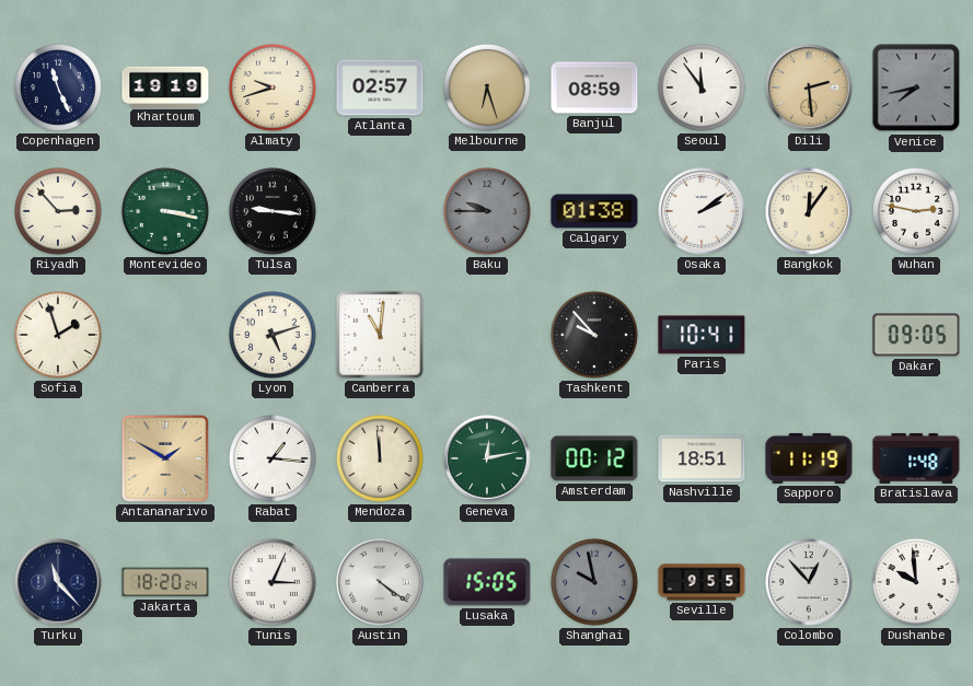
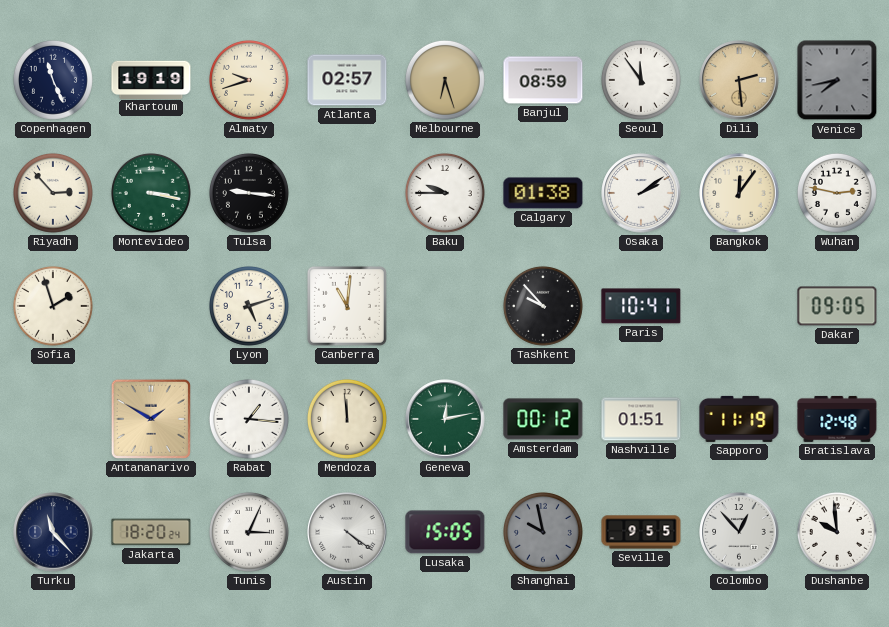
Baku dial: grey -> white
Nashville: 18:51 -> 01:51
Bratislava: 1:48 -> 12:48
